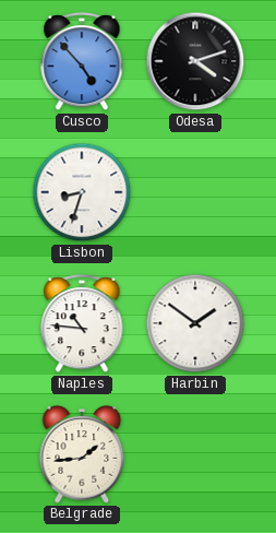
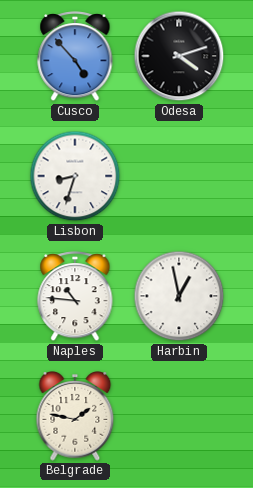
Harbin: 1:51 -> 12:58
Belgrade: 1:44 -> 1:47
